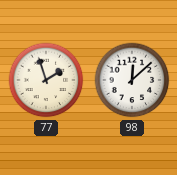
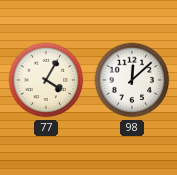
77: 1:57 -> 4:05
